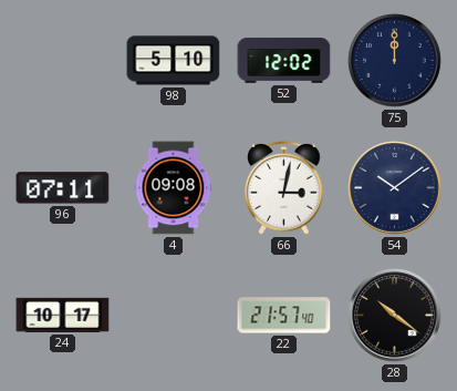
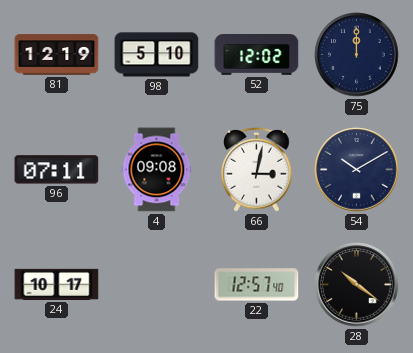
81: none -> 12:19
54: 10:09 -> 10:10
22: 21:57 -> 12:57
